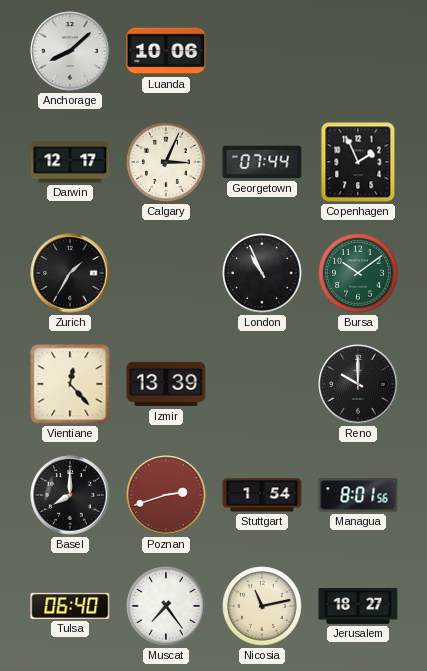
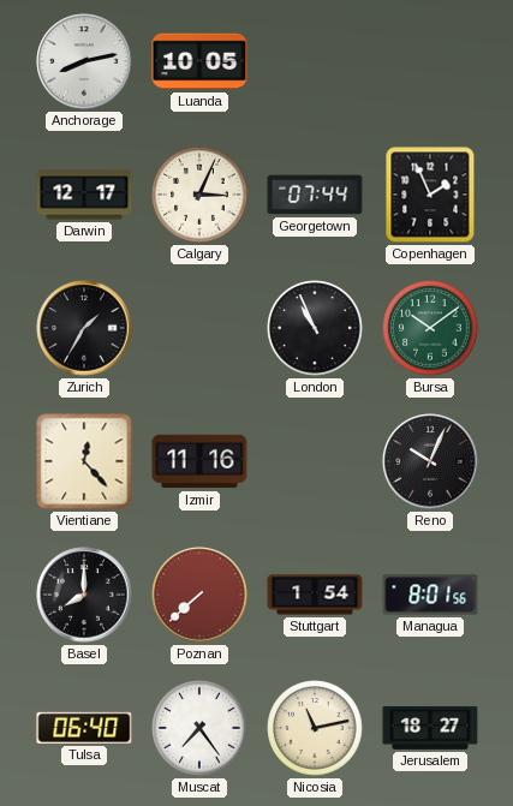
Anchorage: 8:08 -> 8:13
Luanda: 10:06 -> 10:05
Izmir: 13:39 -> 11:16
Reno: 10:00 -> 10:04
Poznan: 2:42 -> 7:38
